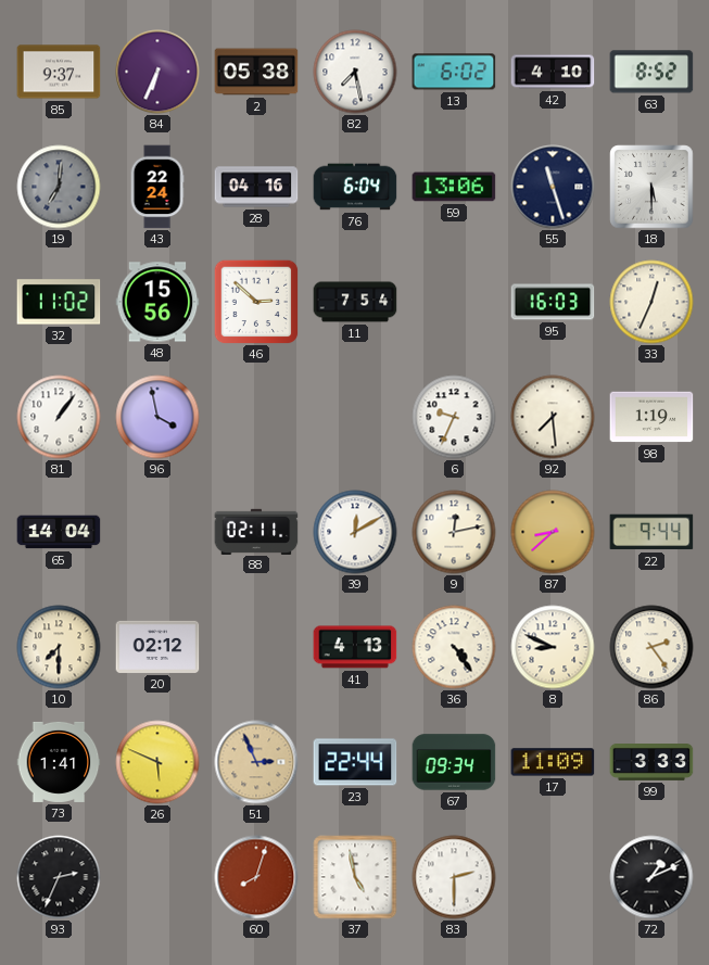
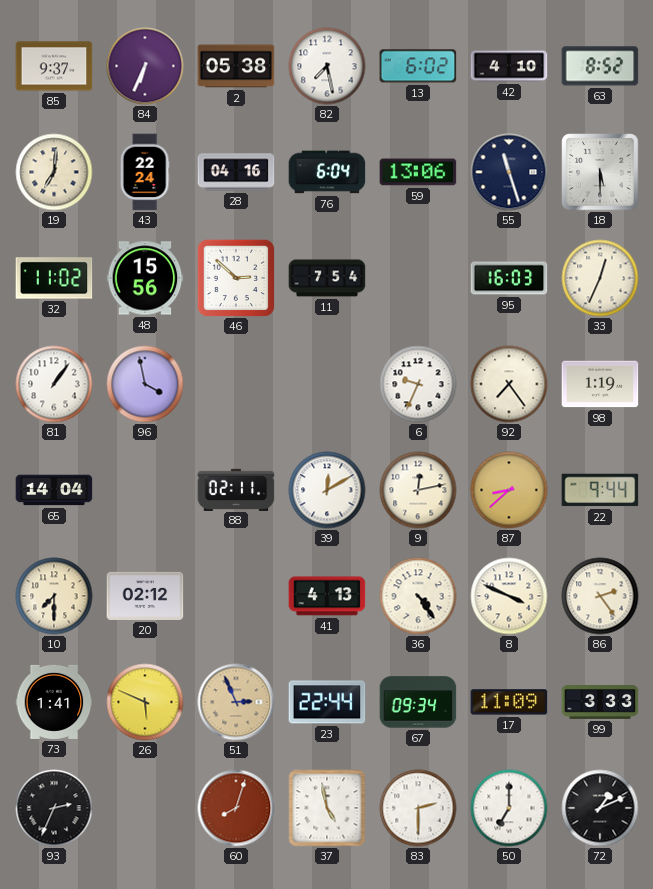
19 dial: grey -> cream
92: 7:29 -> 7:24
8: 8:49 -> 3:49
50: none -> 7:00
